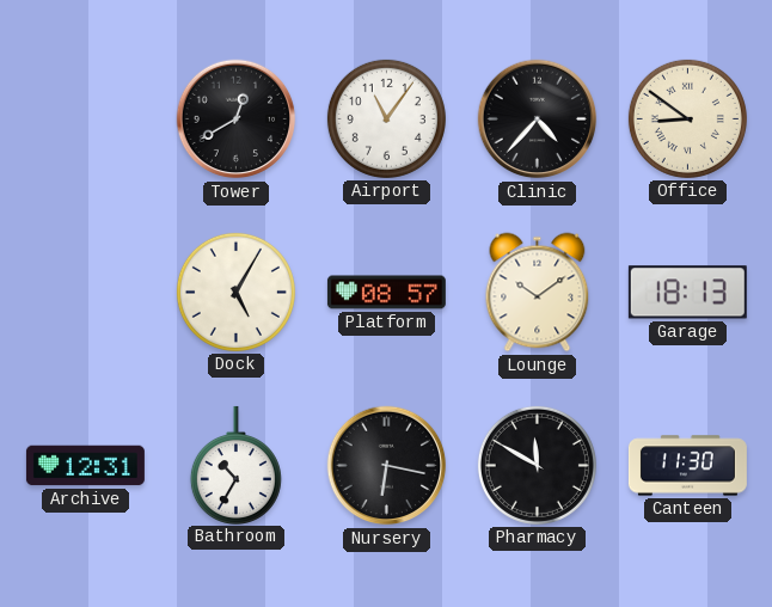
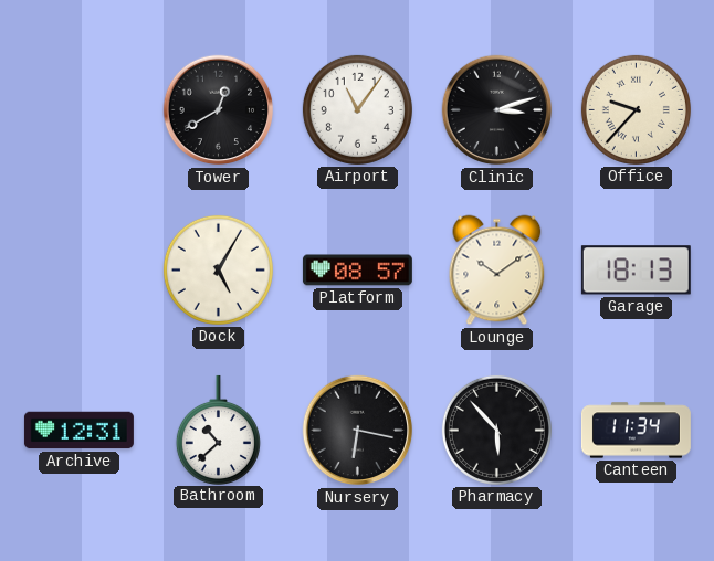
Clinic: 4:37 -> 3:12
Office: 8:51 -> 9:37
Bathroom: 10:35 -> 10:38
Pharmacy: 11:50 -> 5:53
Canteen: 11:30 -> 11:34
